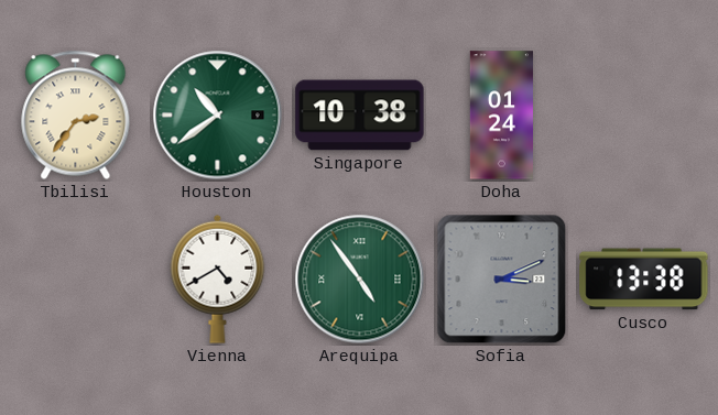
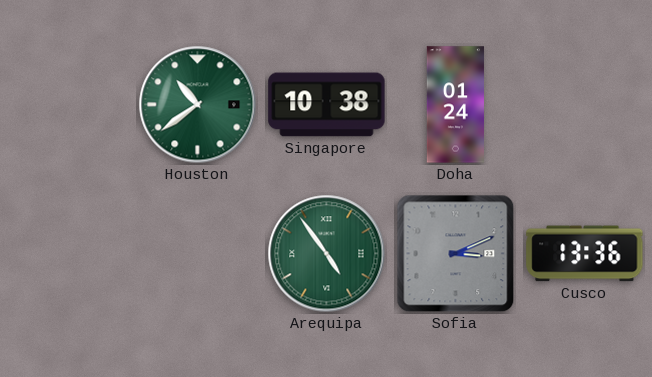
Tbilisi: 2:36 -> none
Vienna: 4:40 -> none
Cusco: 13:38 -> 13:36
